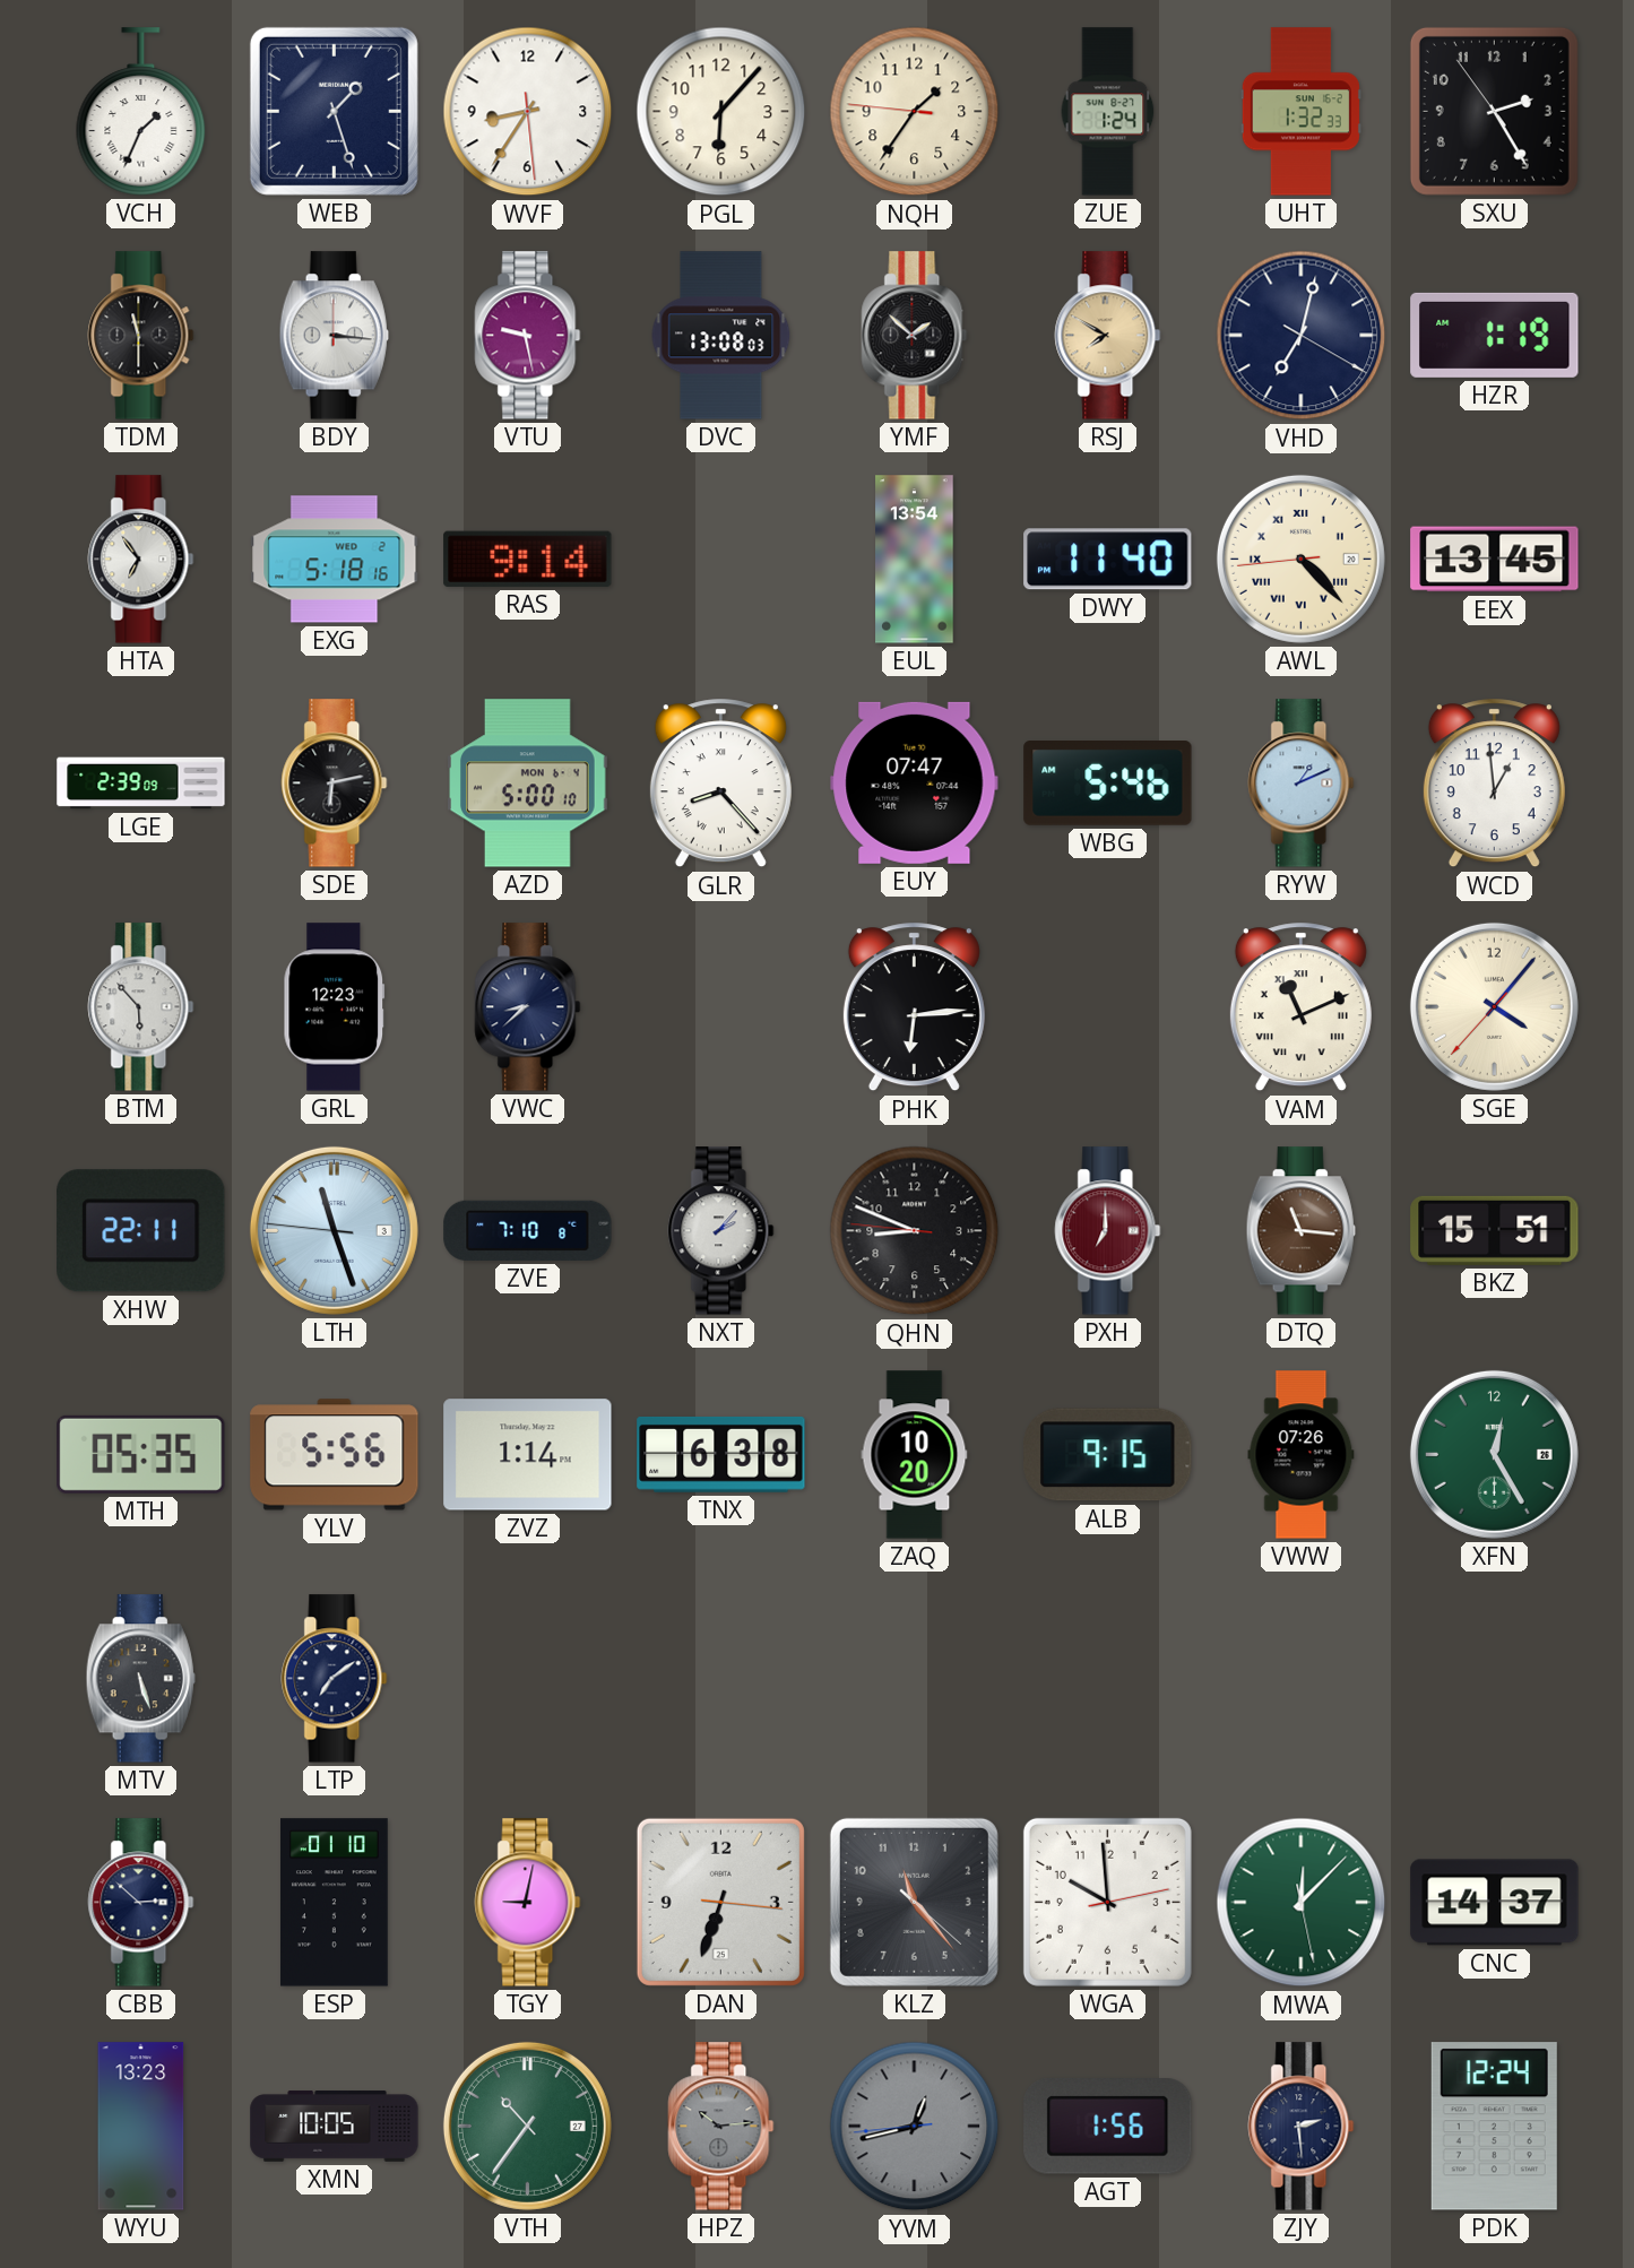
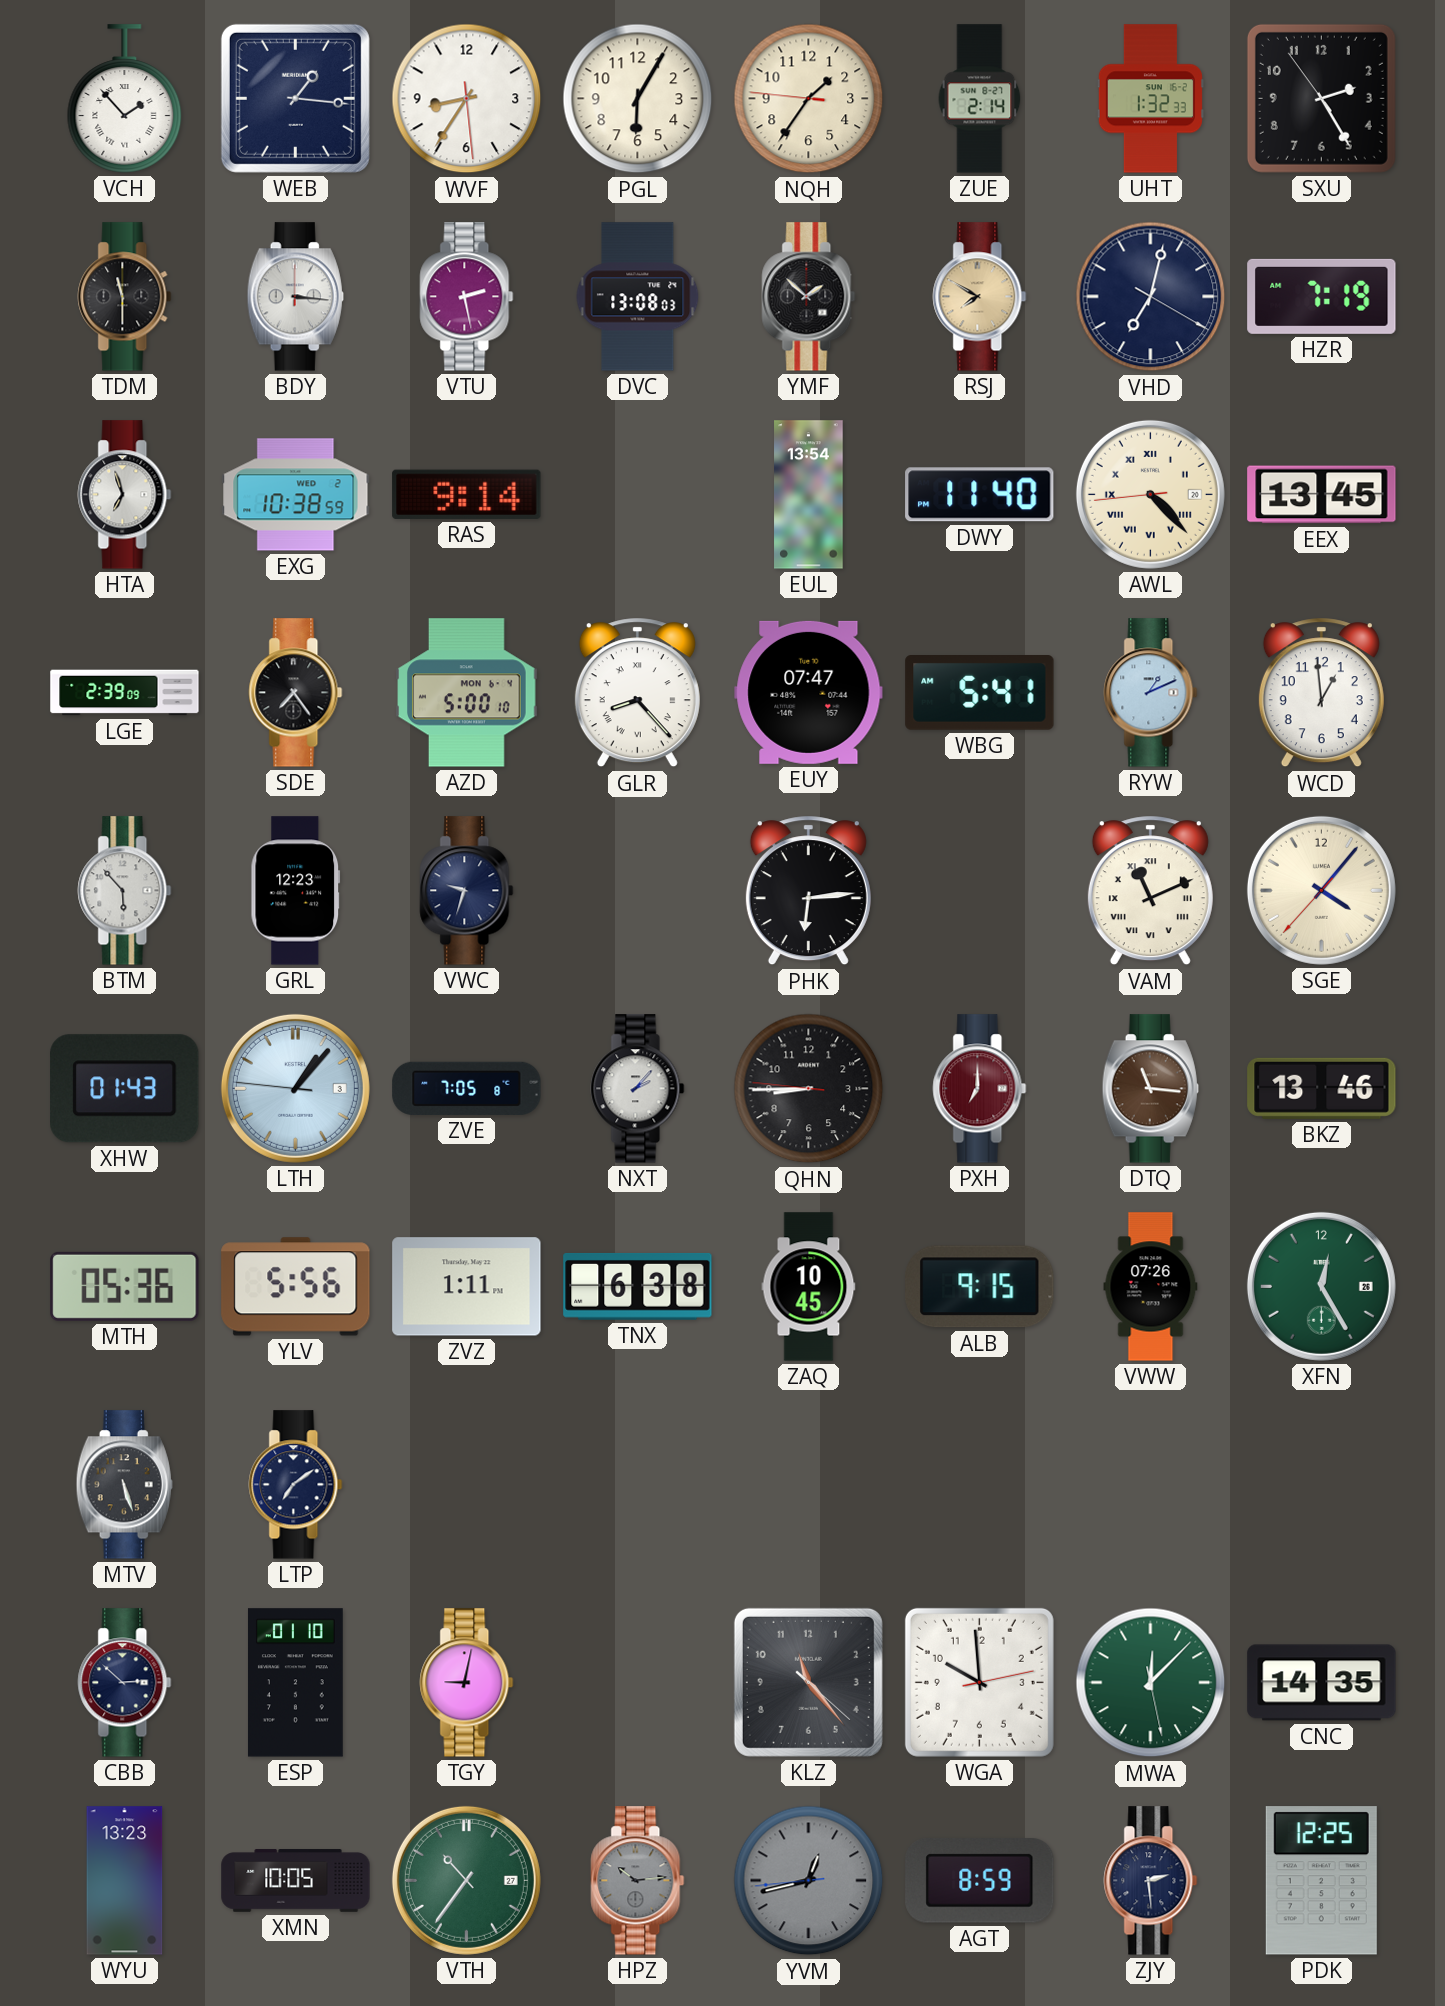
VCH: 1:34 -> 1:53
WEB: 1:27 -> 1:16
PGL: 6:07 -> 6:05
ZUE: 1:24 -> 2:14
VTU: 9:28 -> 2:28
HZR: 1:19 -> 7:19
HTA: 6:54 -> 6:57
EXG: 5:18 -> 10:38
SDE: 6:13 -> 7:24
WBG: 5:46 -> 5:41
VWC: 8:38 -> 9:33
XHW: 22:11 -> 01:43
LTH: 11:26 -> 1:06
ZVE: 7:10 -> 7:05
QHN: 8:48 -> 8:44
BKZ: 15:51 -> 13:46
MTH: 05:35 -> 05:36
ZVZ: 1:14 -> 1:11
ZAQ: 10:20 -> 10:45
DAN: 6:33 -> none
CNC: 14:37 -> 14:35
AGT: 1:56 -> 8:59
PDK: 12:24 -> 12:25
